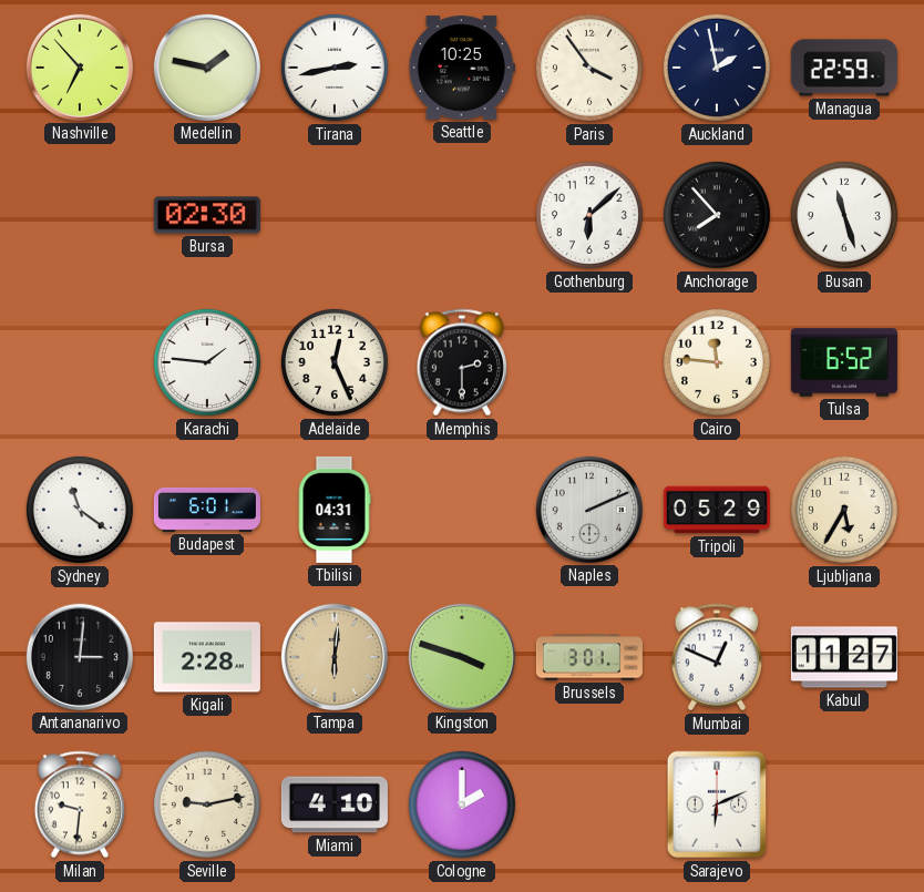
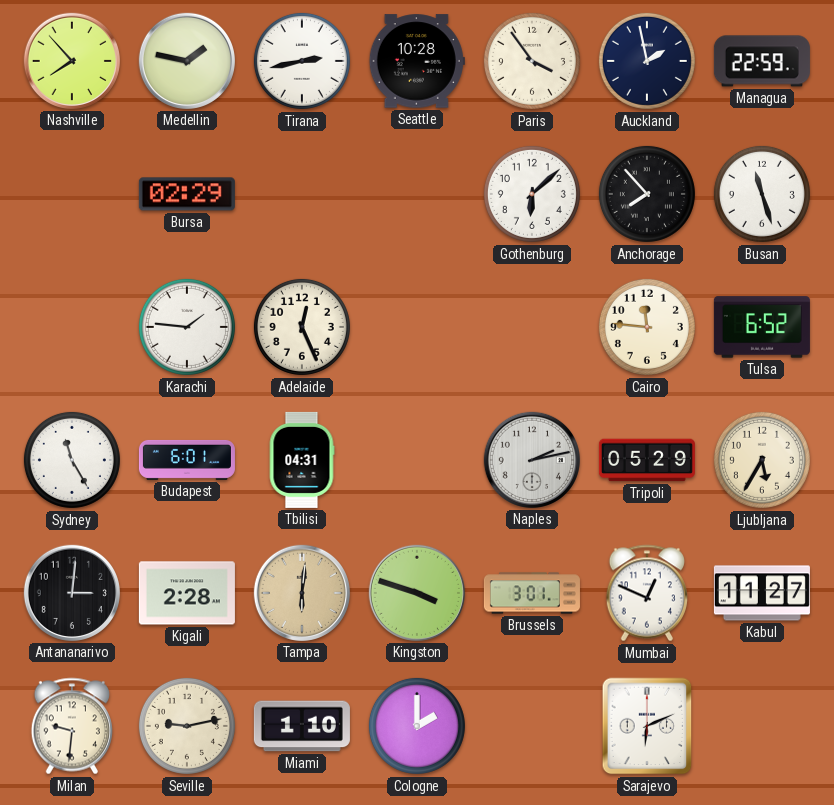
Nashville: 6:53 -> 7:53
Seattle: 10:25 -> 10:28
Bursa: 02:30 -> 02:29
Memphis: 2:30 -> none
Sydney: 11:21 -> 11:25
Naples: 2:11 -> 2:13
Miami: 4:10 -> 1:10
